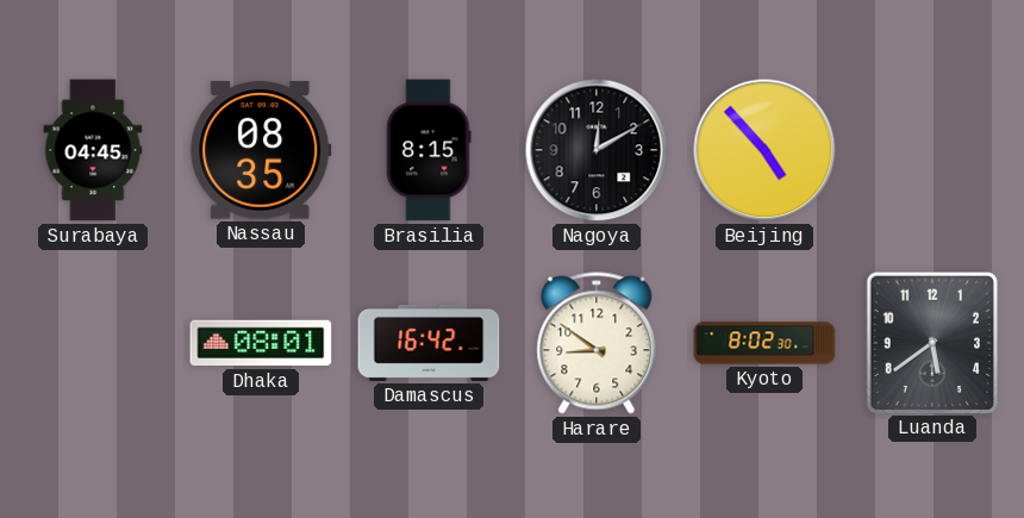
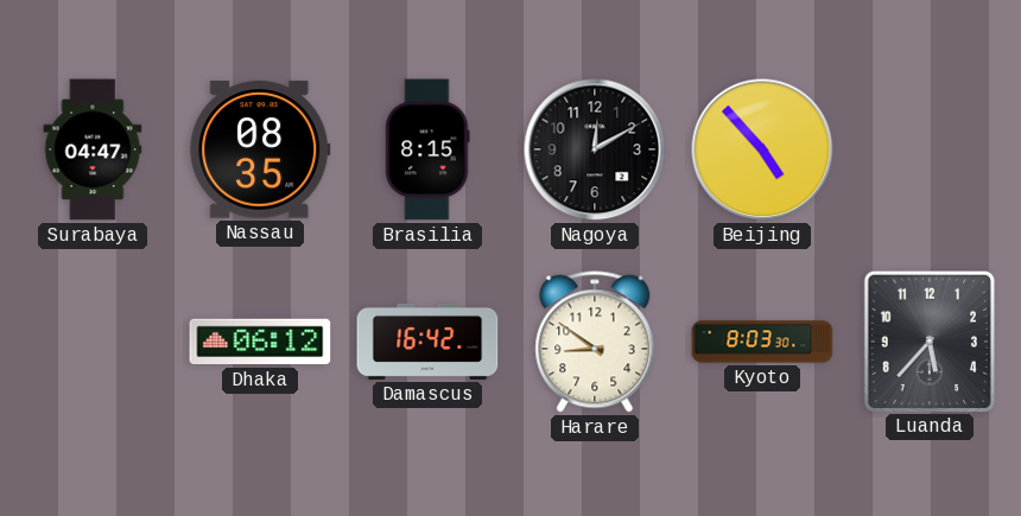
Surabaya: 04:45 -> 04:47
Dhaka: 08:01 -> 06:12
Kyoto: 8:02 -> 8:03
Luanda: 5:39 -> 5:37
